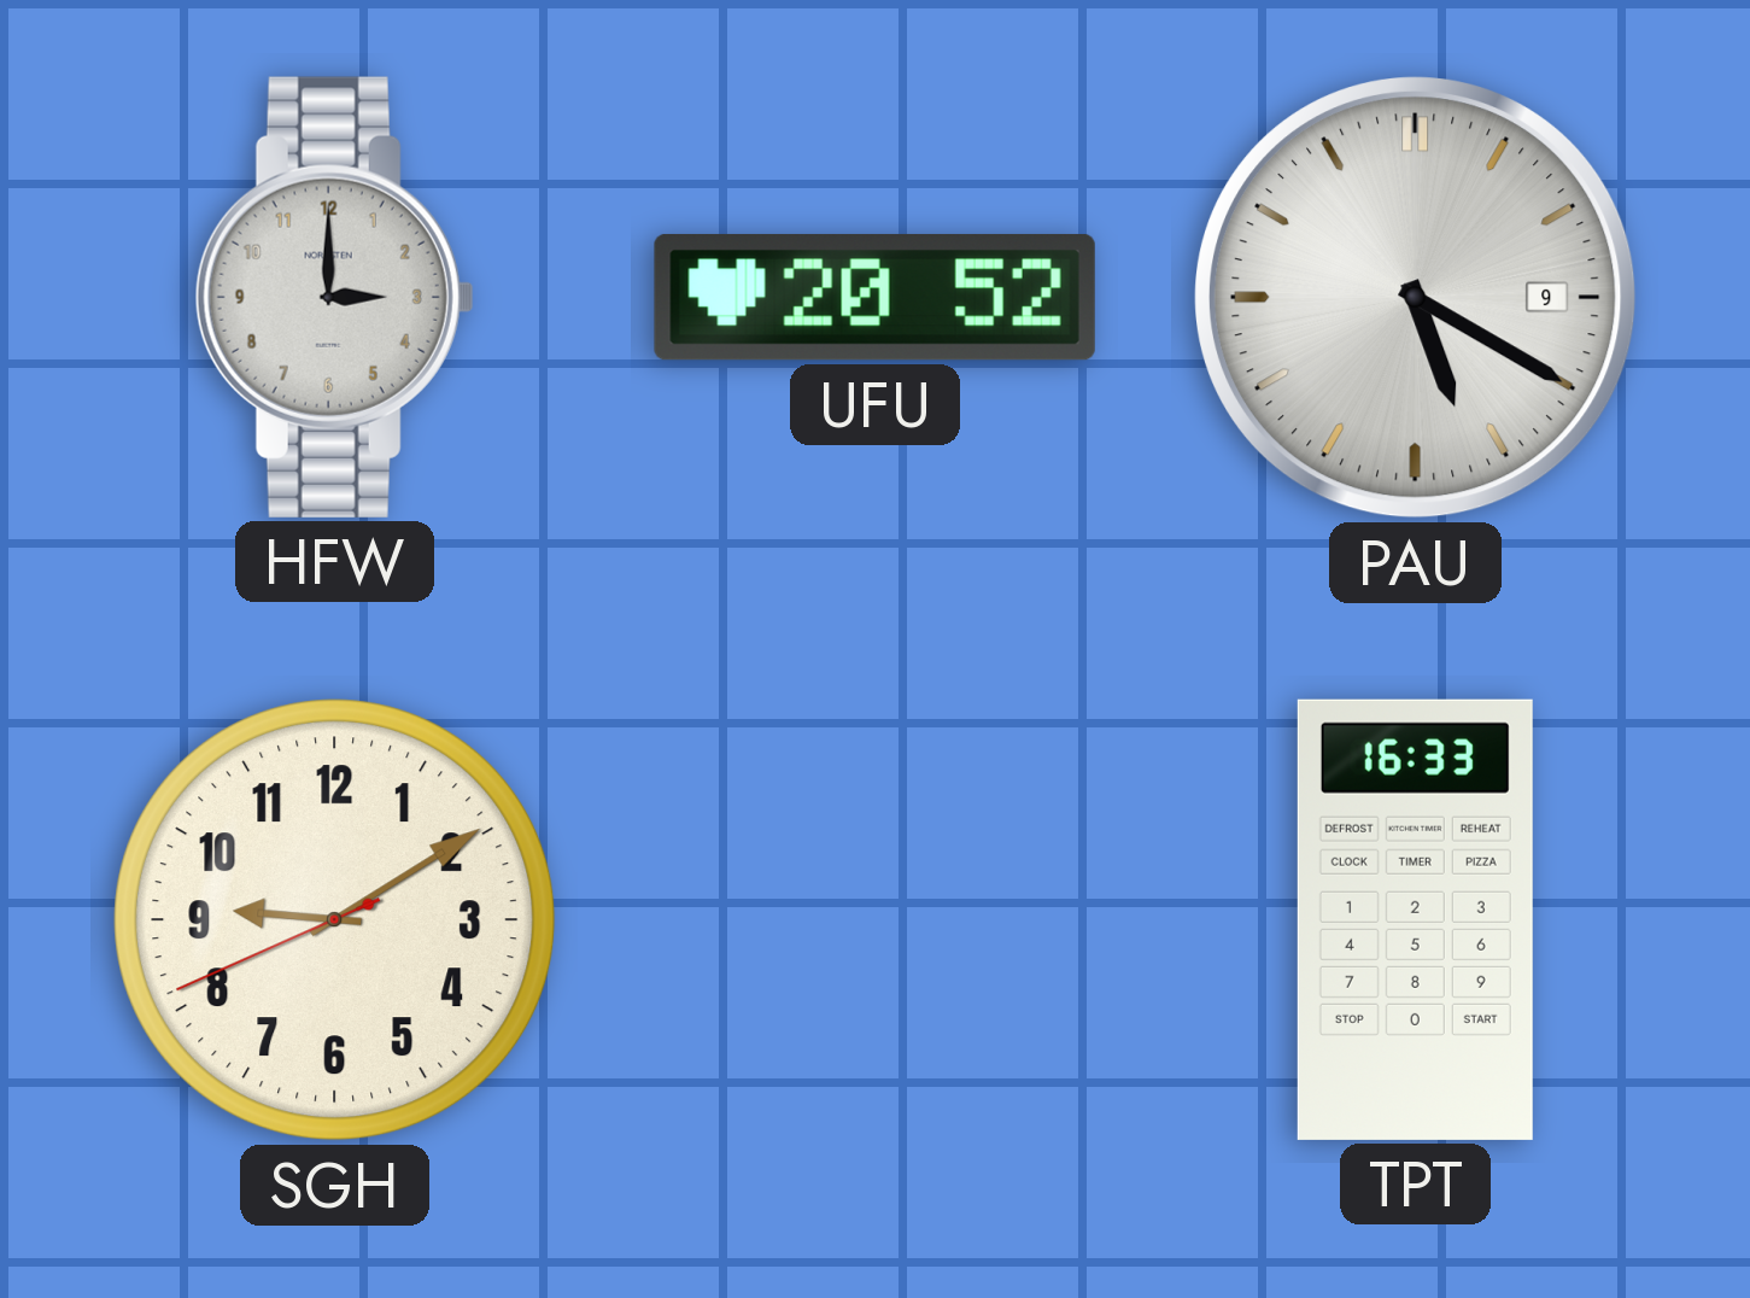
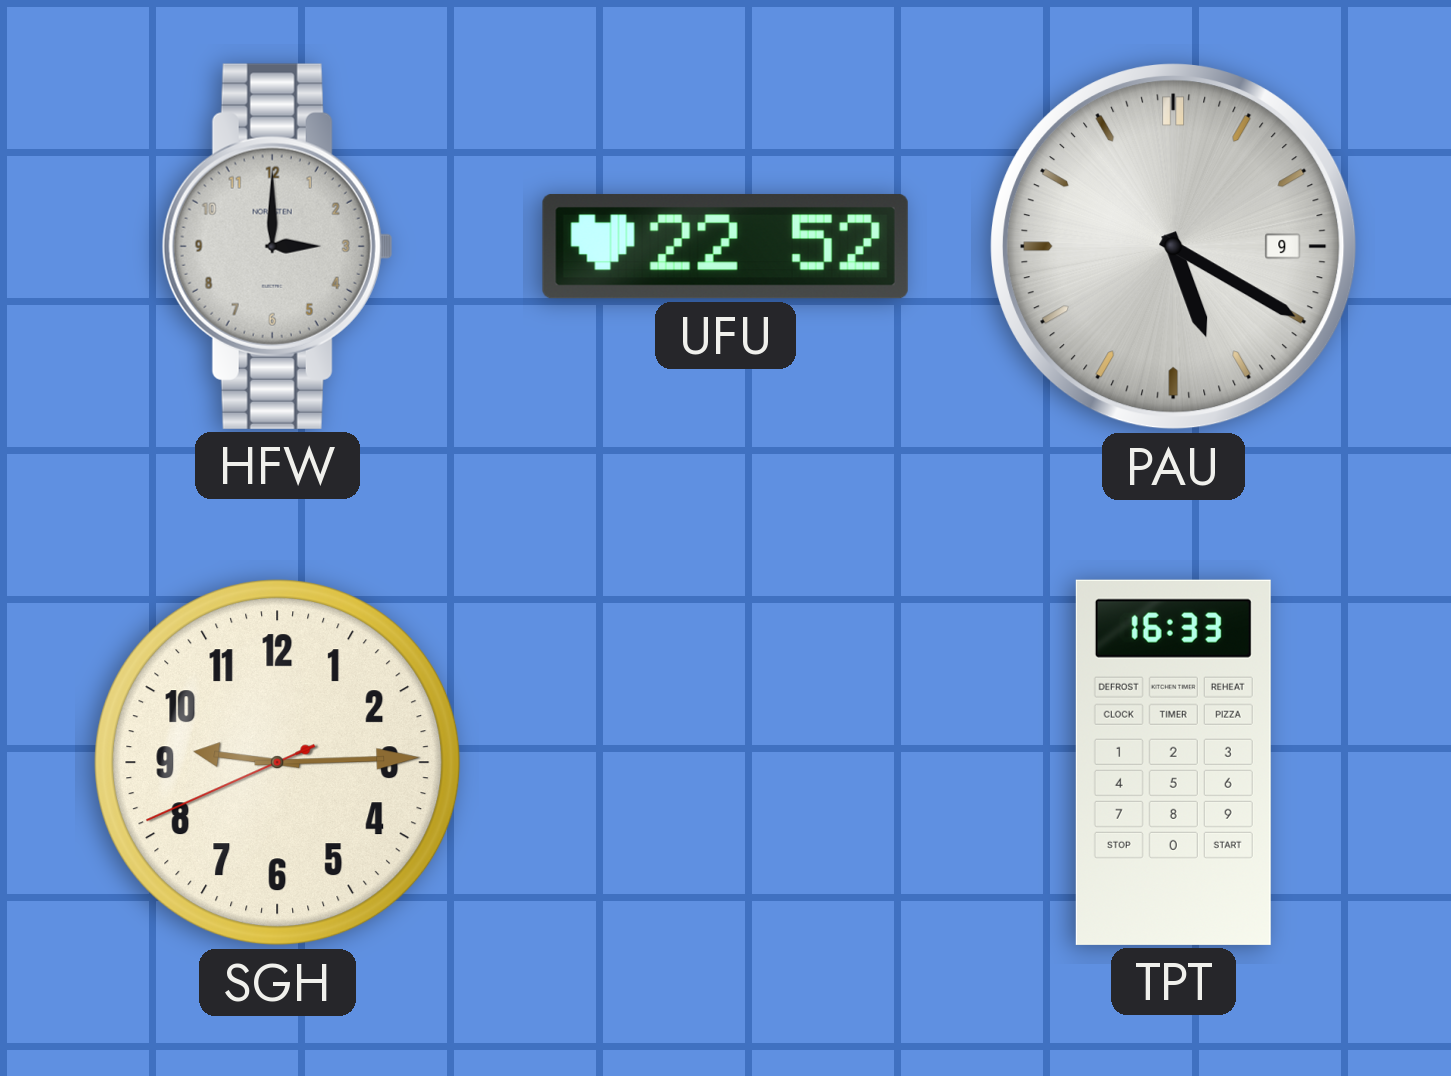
UFU: 20:52 -> 22:52
SGH: 9:09 -> 9:14
